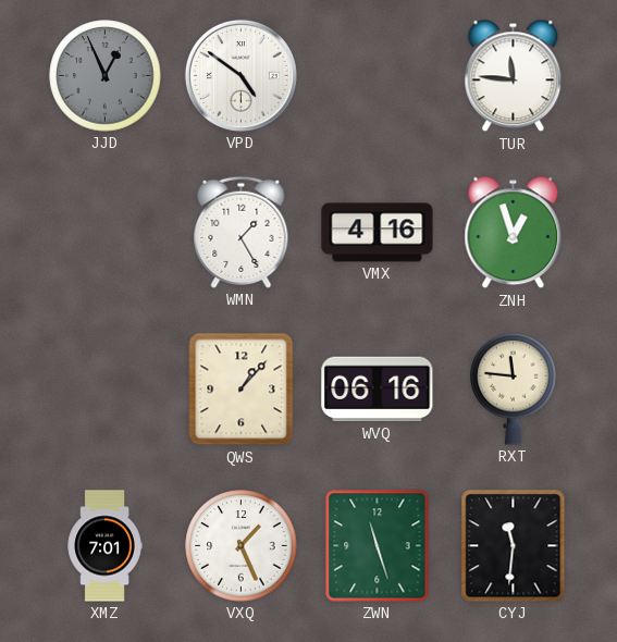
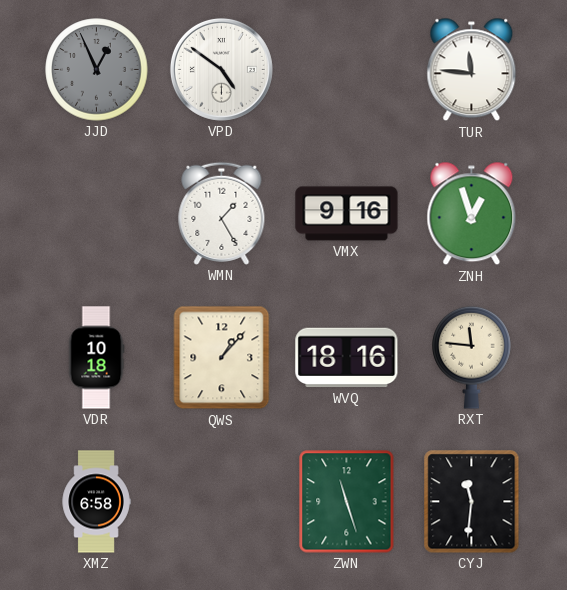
VMX: 4:16 -> 9:16
VDR: none -> 10:18
WVQ: 06:16 -> 18:16
XMZ: 7:01 -> 6:58
VXQ: 1:26 -> none
